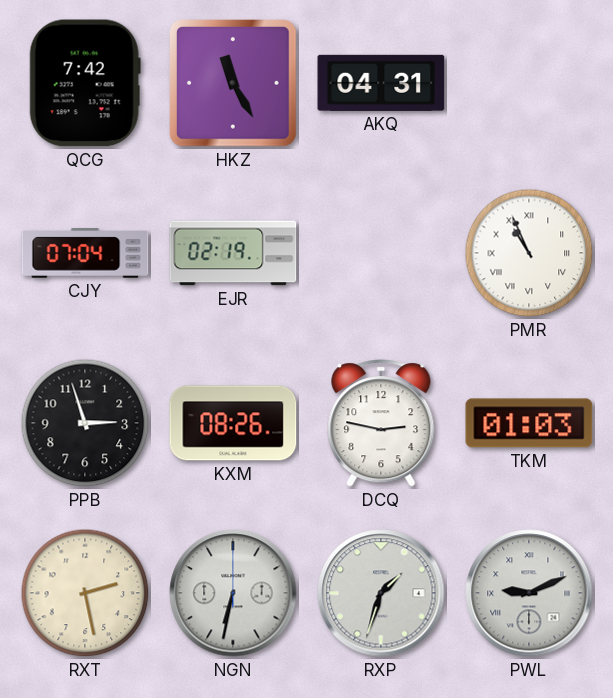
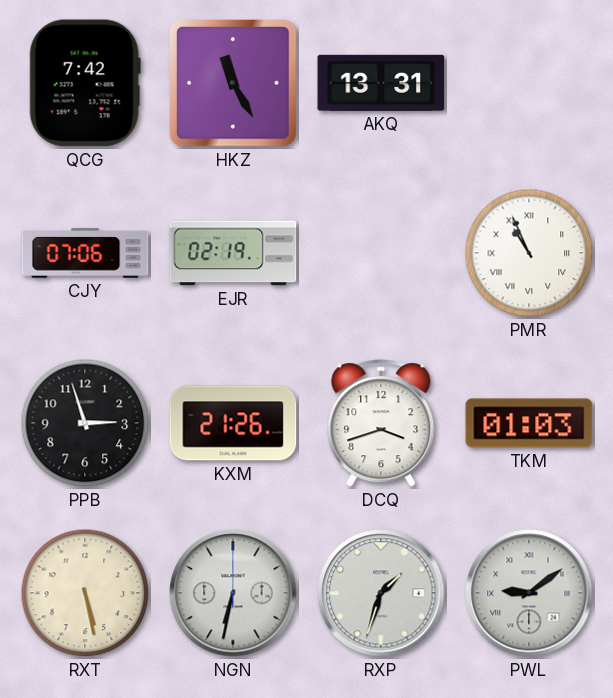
AKQ: 04:31 -> 13:31
CJY: 07:04 -> 07:06
KXM: 08:26 -> 21:26
DCQ: 2:47 -> 3:42
RXT: 2:28 -> 5:28
PWL: 9:11 -> 9:09
